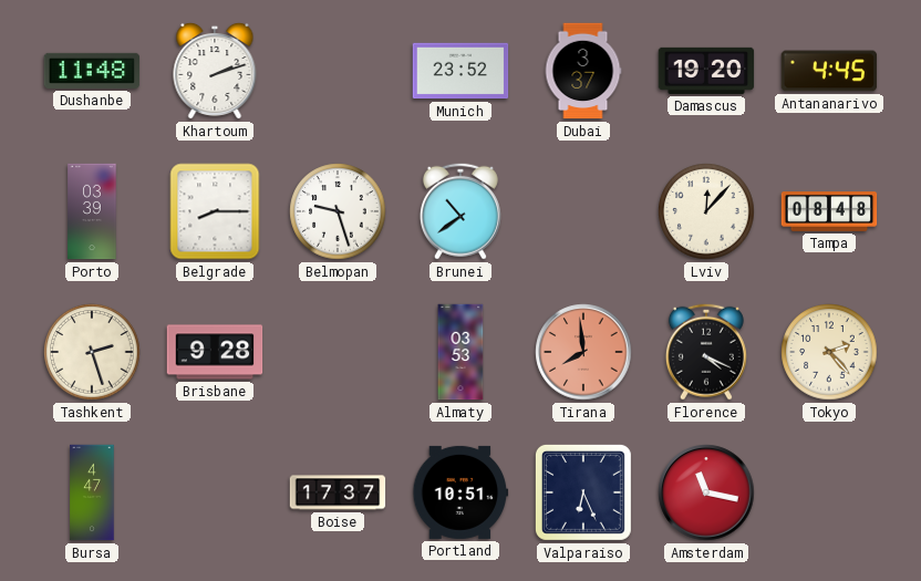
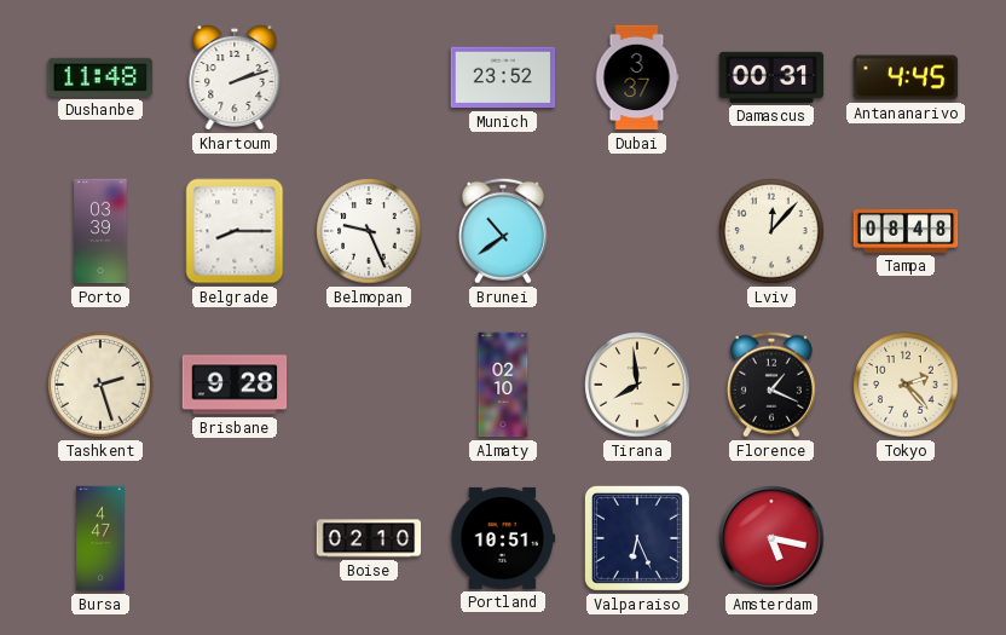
Damascus: 19:20 -> 00:31
Belmopan: 9:27 -> 9:26
Almaty: 03:53 -> 02:10
Tirana dial: salmon -> cream
Florence: 4:19 -> 1:19
Boise: 17:37 -> 02:10
Amsterdam: 11:17 -> 5:17
